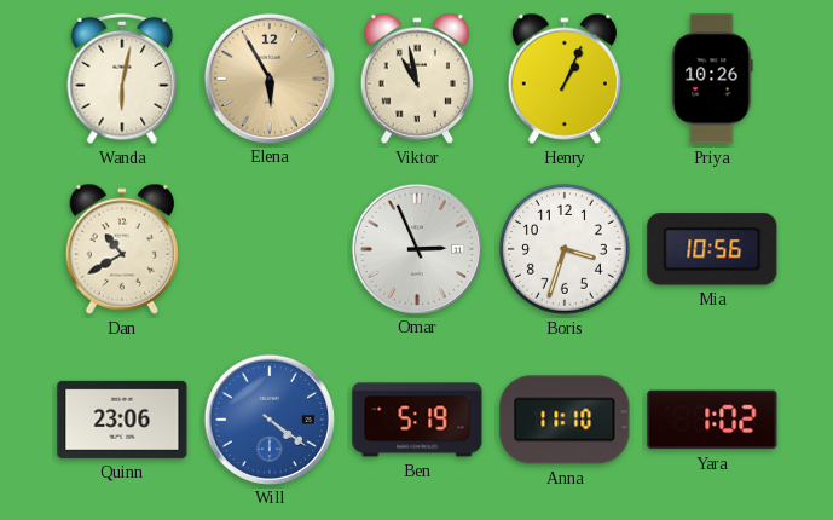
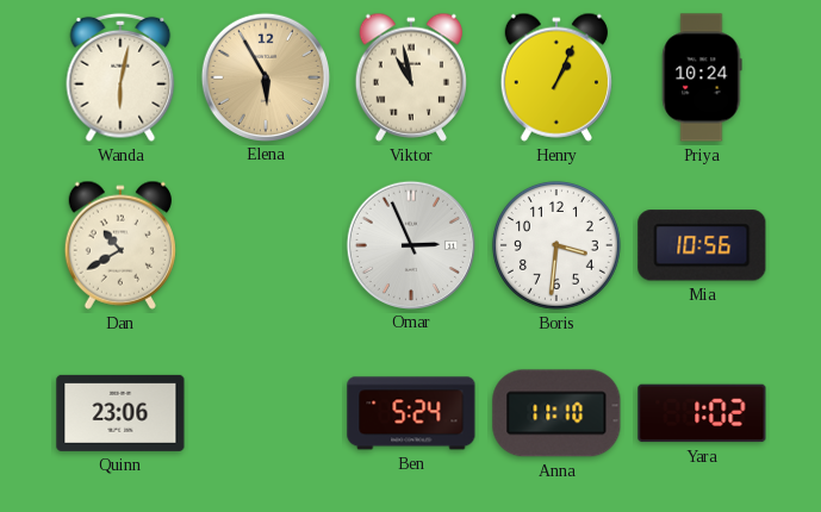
Priya: 10:26 -> 10:24
Boris: 3:33 -> 3:31
Will: 4:21 -> none
Ben: 5:19 -> 5:24
